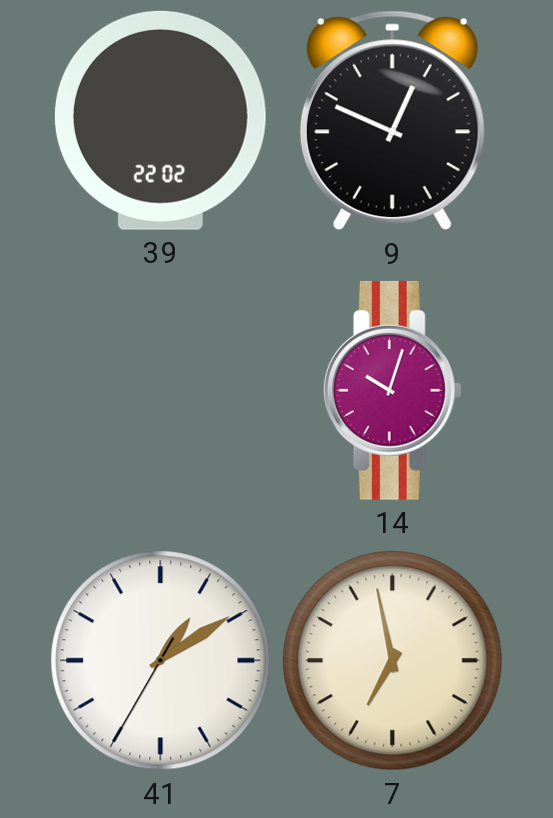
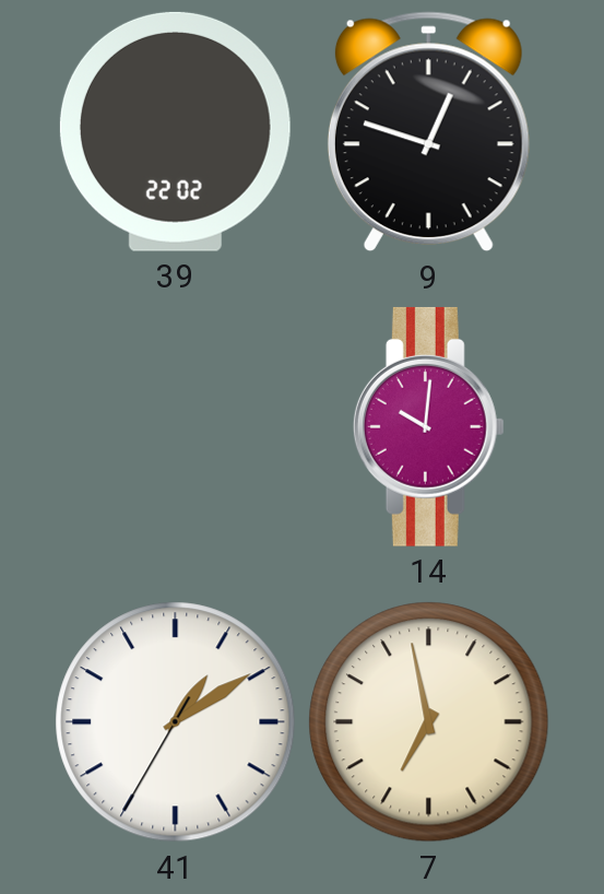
9: 12:49 -> 12:48
14: 10:03 -> 10:01
